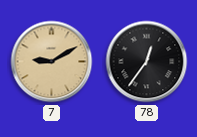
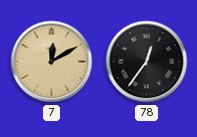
7: 9:10 -> 12:10
